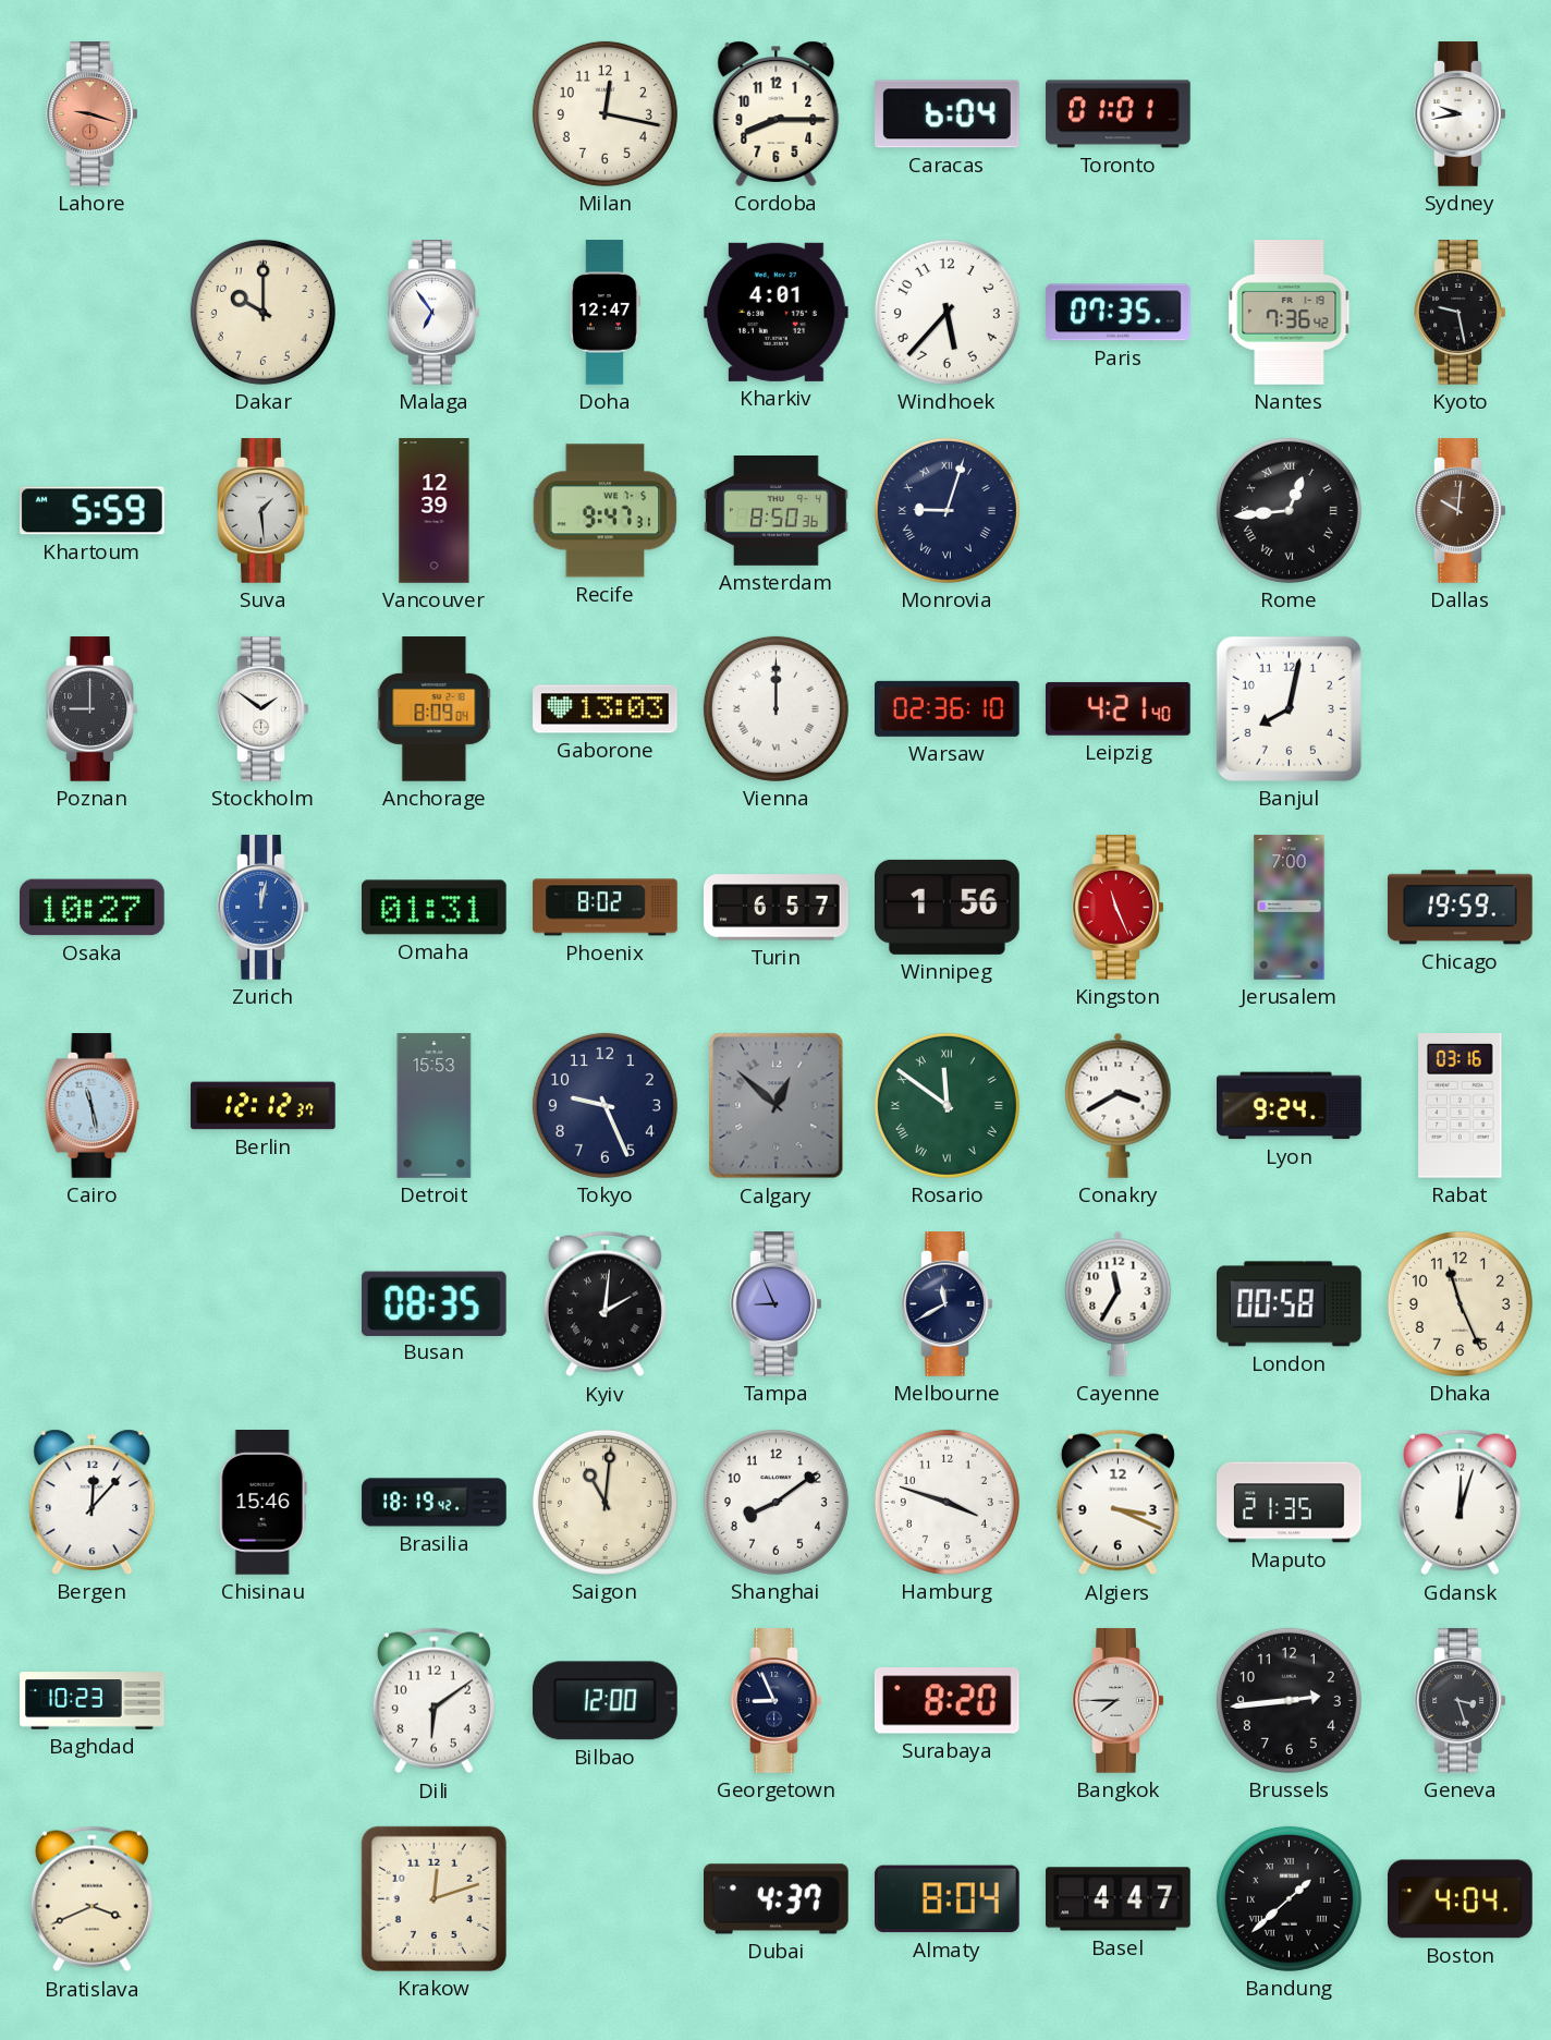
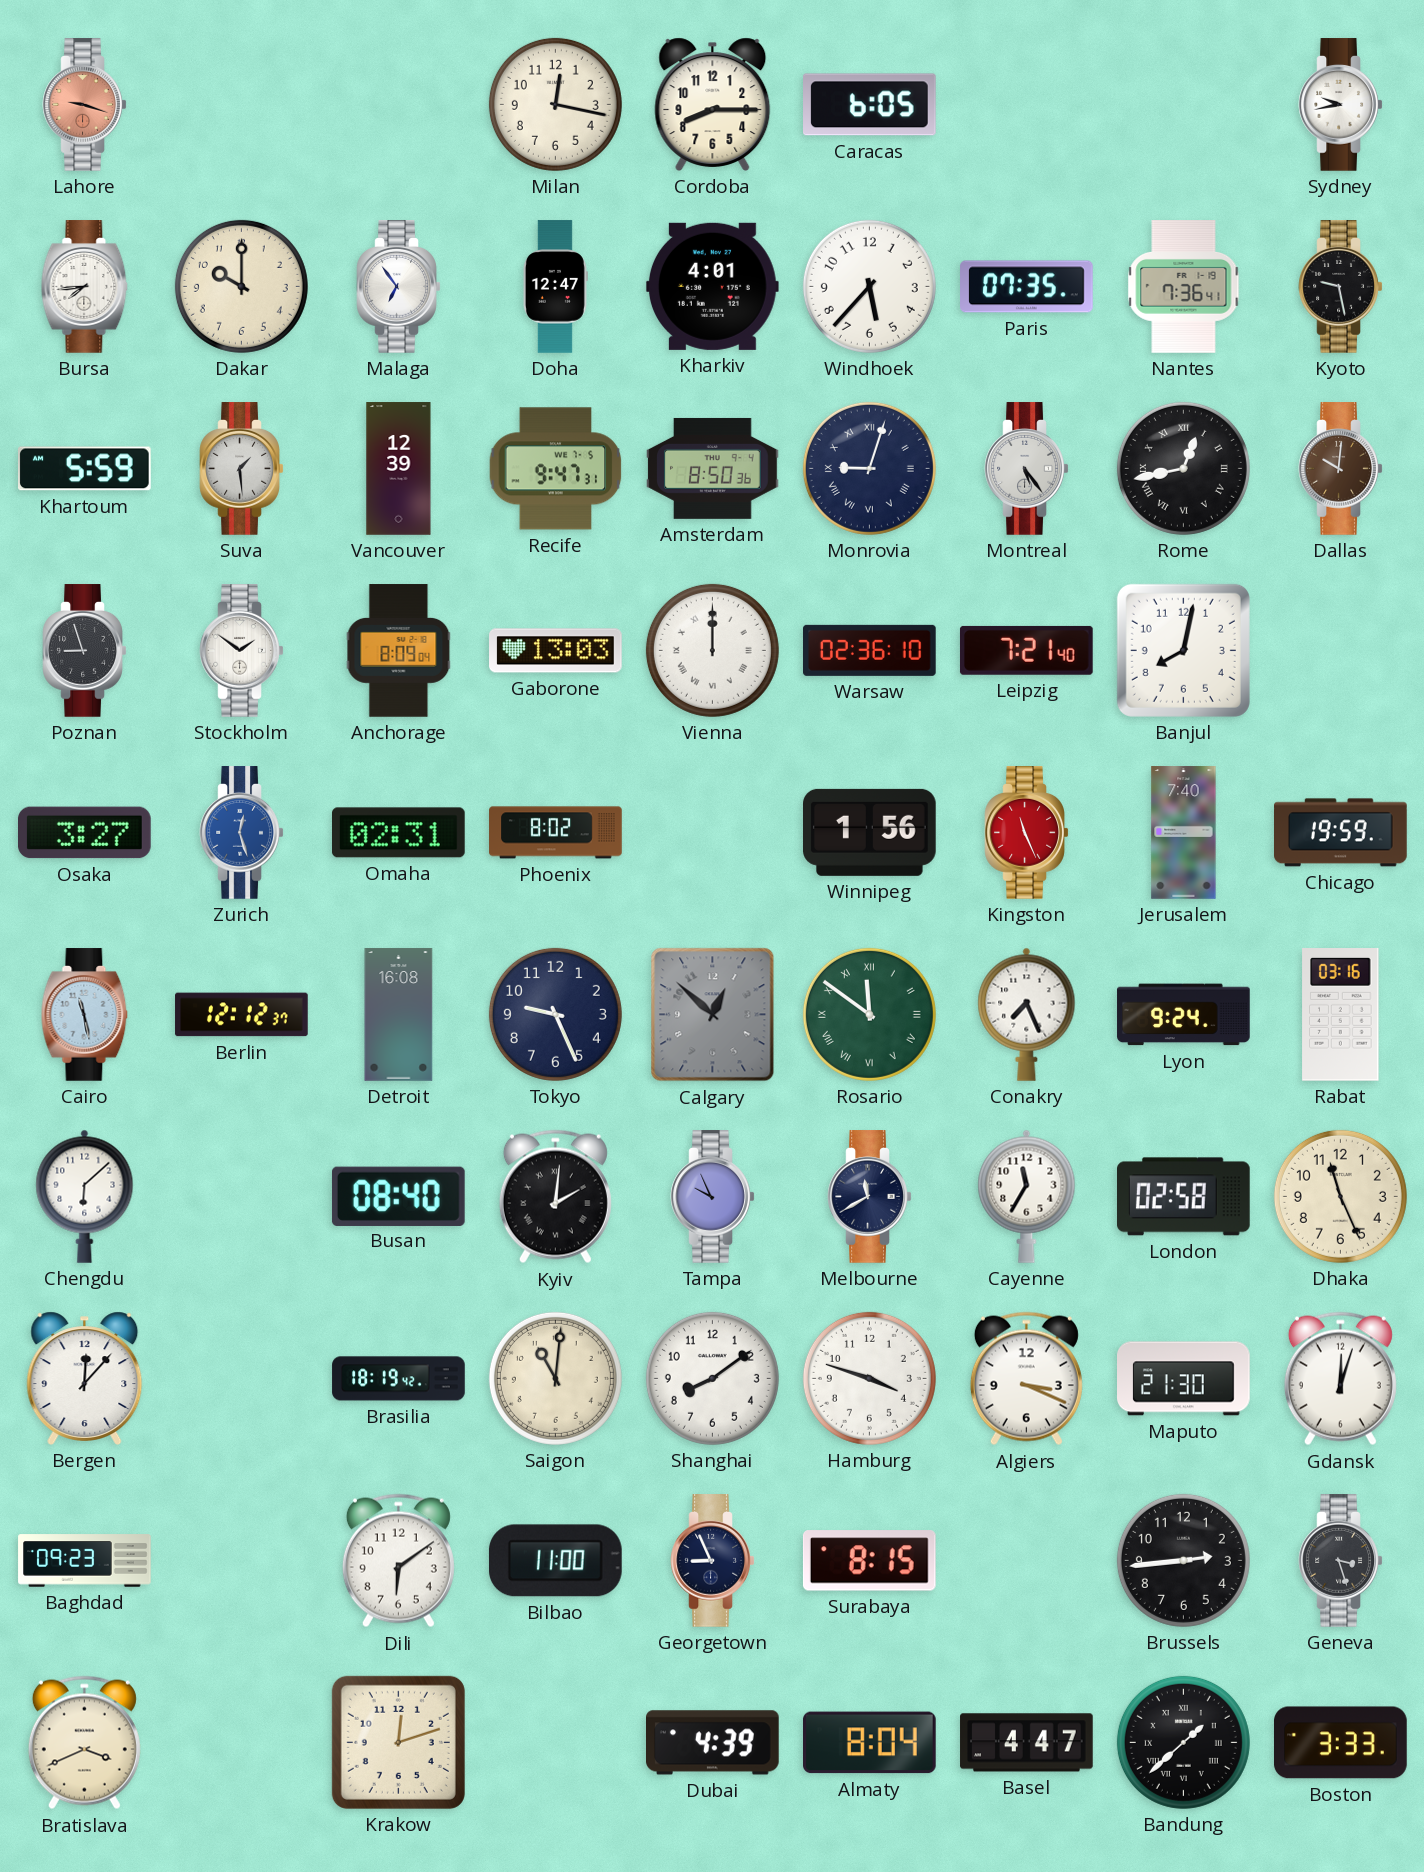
Caracas: 6:04 -> 6:05
Toronto: 01:01 -> none
Bursa: none -> 7:44
Nantes: 7:36:42 -> 7:36:41
Montreal: none -> 5:24
Rome: 12:44 -> 12:43
Poznan: 9:00 -> 8:57
Leipzig: 4:21 -> 7:21
Osaka: 10:27 -> 3:27
Zurich: 12:02 -> 12:27
Omaha: 01:31 -> 02:31
Turin: 6:57 -> none
Jerusalem: 7:00 -> 7:40
Detroit: 15:53 -> 16:08
Conakry: 3:40 -> 7:26
Chengdu: none -> 6:08
Busan: 08:35 -> 08:40
Tampa: 8:56 -> 9:56
London: 00:58 -> 02:58
Chisinau: 15:46 -> none
Maputo: 21:35 -> 21:30
Baghdad: 10:23 -> 09:23
Bilbao: 12:00 -> 11:00
Surabaya: 8:20 -> 8:15
Bangkok: 7:45 -> none
Dubai: 4:37 -> 4:39
Boston: 4:04 -> 3:33
